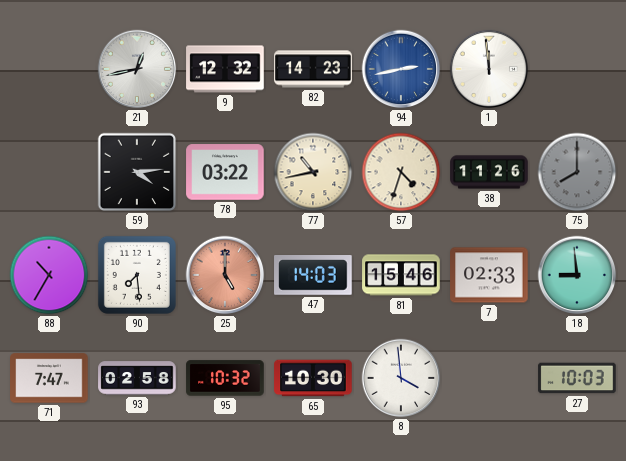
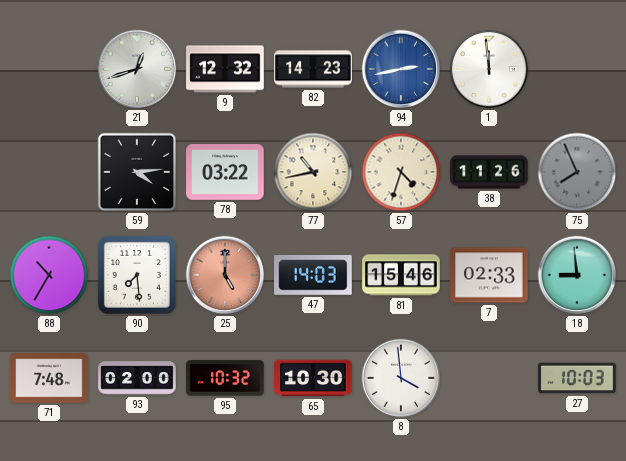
21: 12:43 -> 12:42
75: 8:00 -> 7:56
71: 7:47 -> 7:48
93: 02:58 -> 02:00
